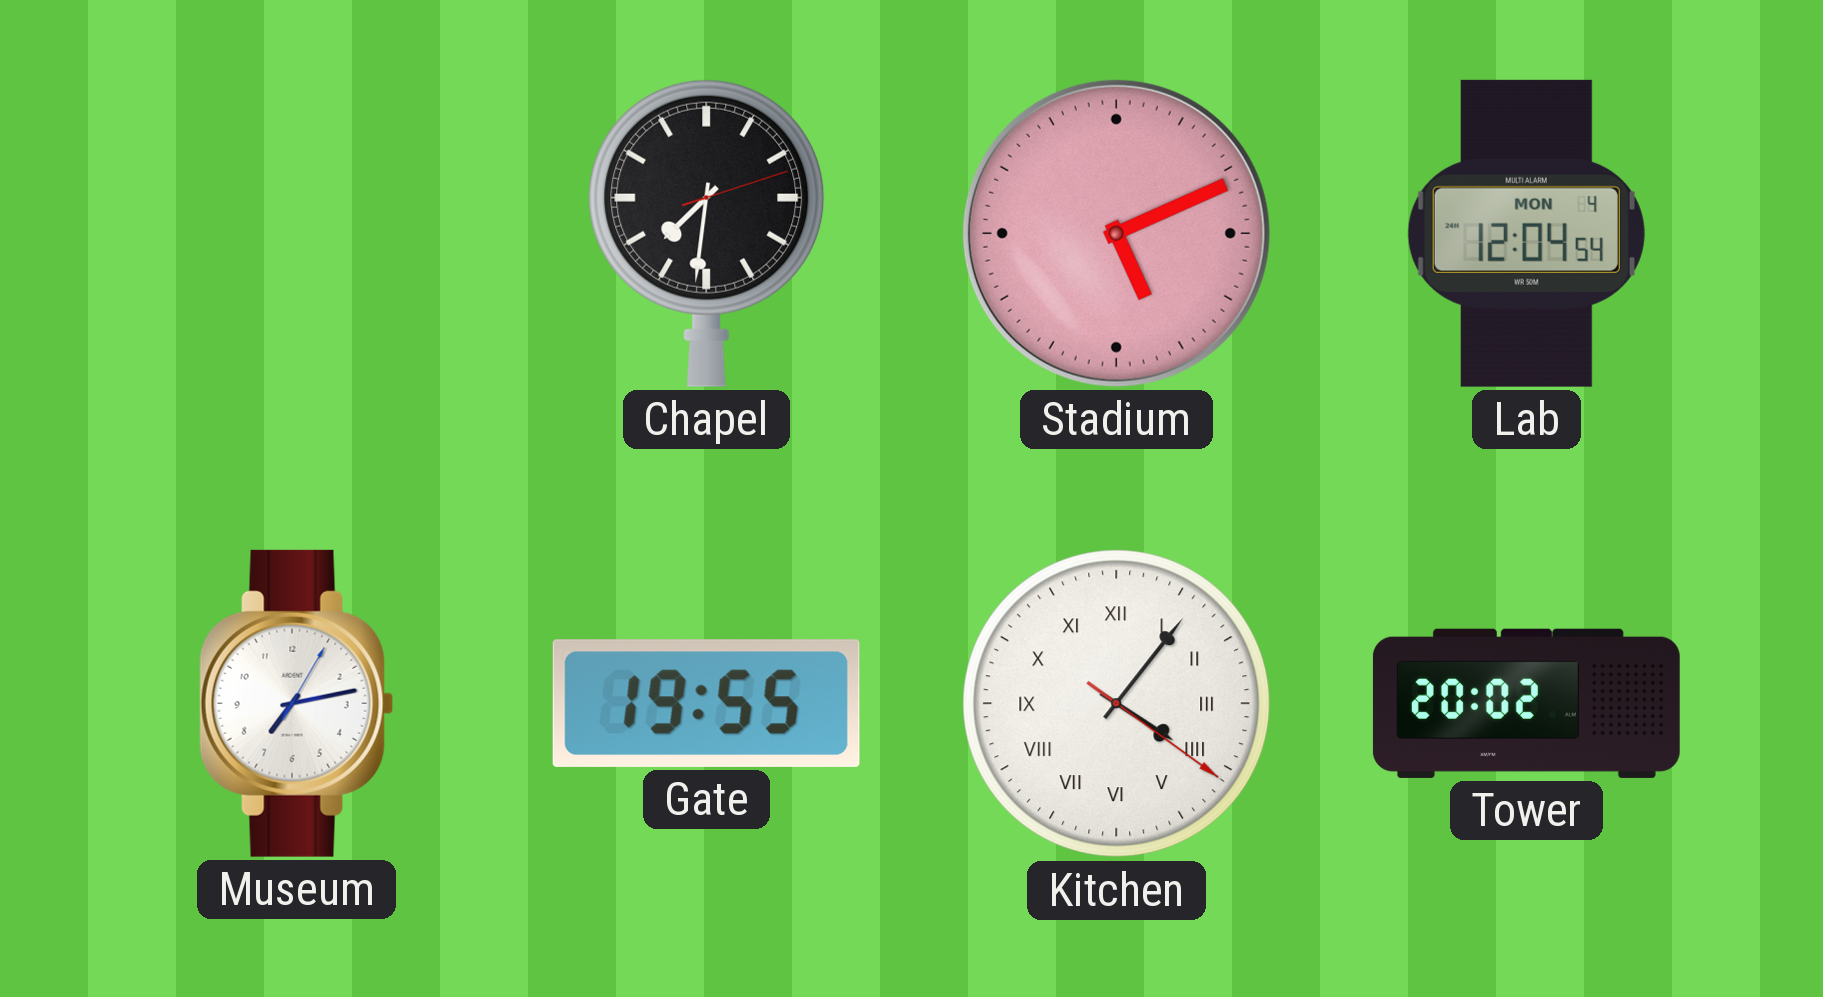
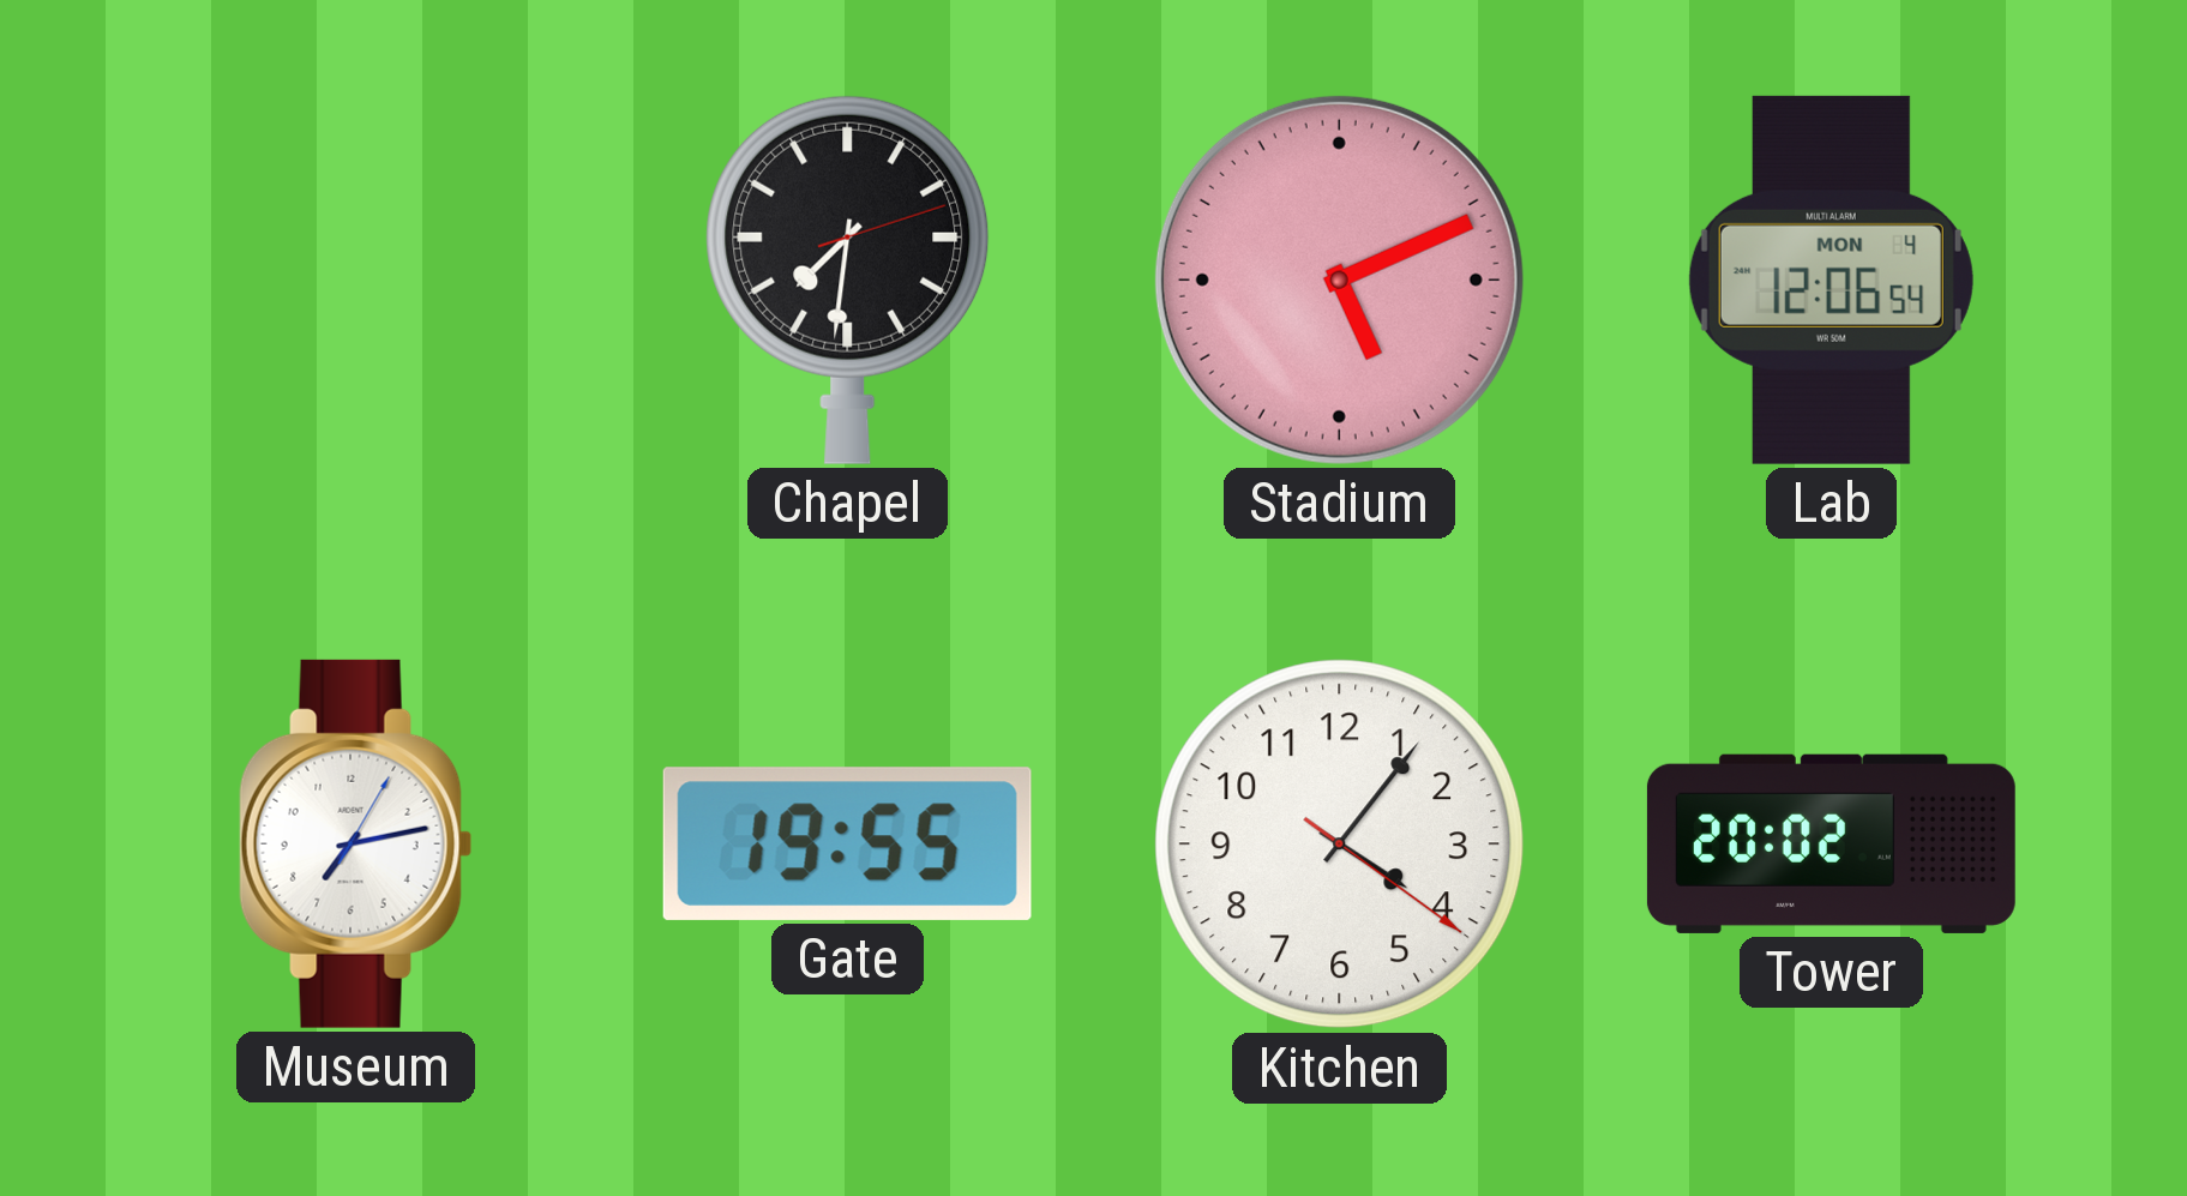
Lab: 12:04 -> 12:06
Kitchen numerals: Roman -> Arabic
